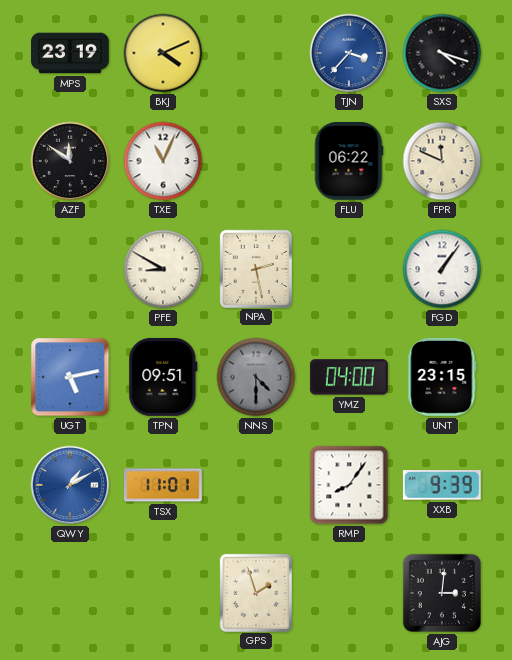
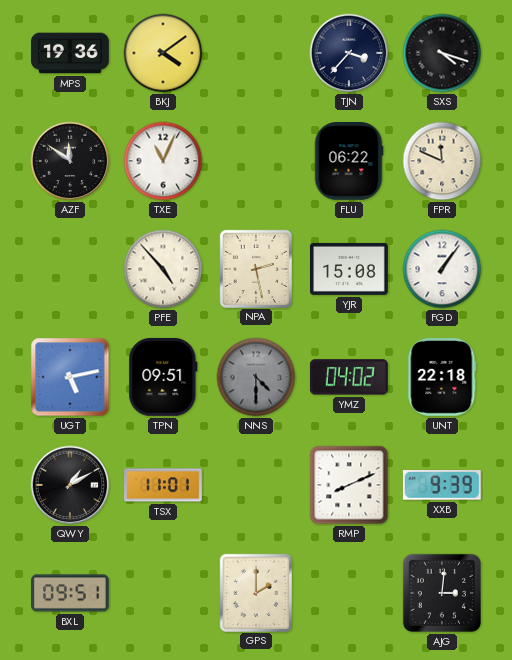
MPS: 23:19 -> 19:36
BKJ: 4:11 -> 4:09
TJN dial: blue -> navy
PFE: 8:50 -> 4:53
YJR: none -> 15:08
YMZ: 04:00 -> 04:02
UNT: 23:15 -> 22:18
QWY dial: blue -> black
RMP: 8:06 -> 8:11
BXL: none -> 09:51
GPS: 1:57 -> 2:00
